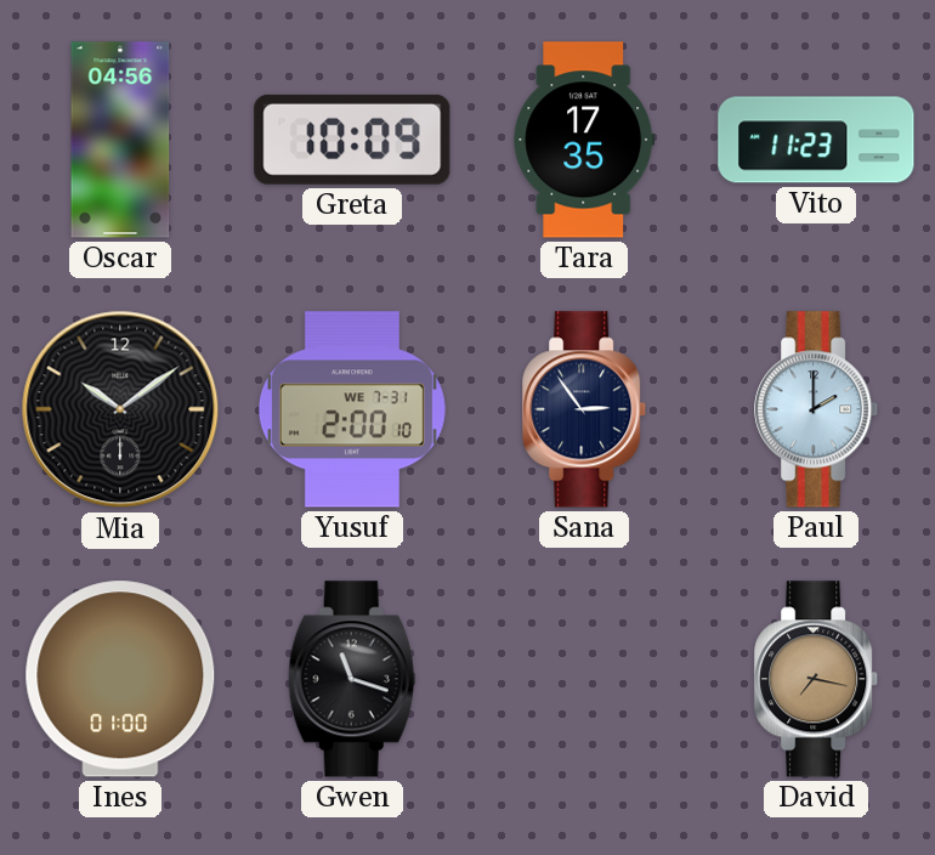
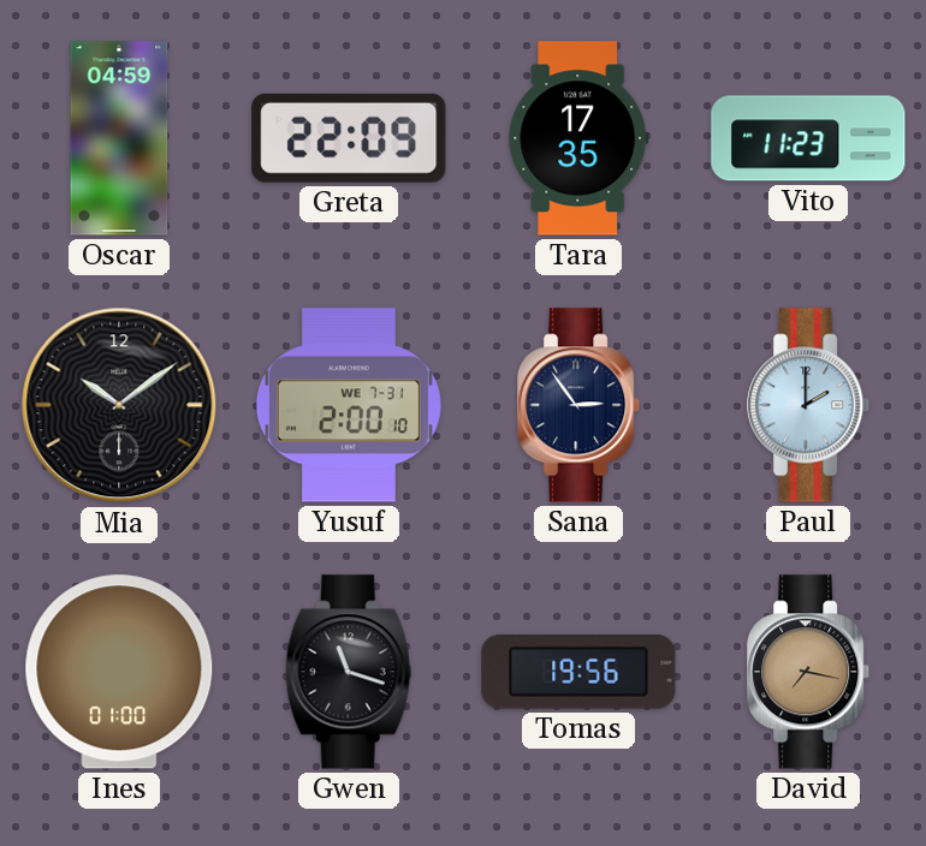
Oscar: 04:56 -> 04:59
Greta: 10:09 -> 22:09
Tomas: none -> 19:56
